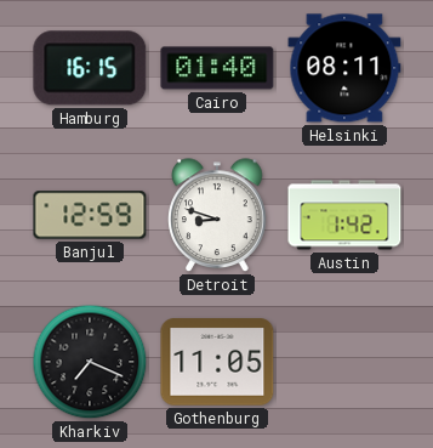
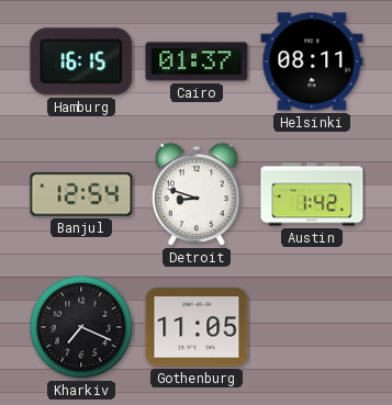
Cairo: 01:40 -> 01:37
Banjul: 12:59 -> 12:54
